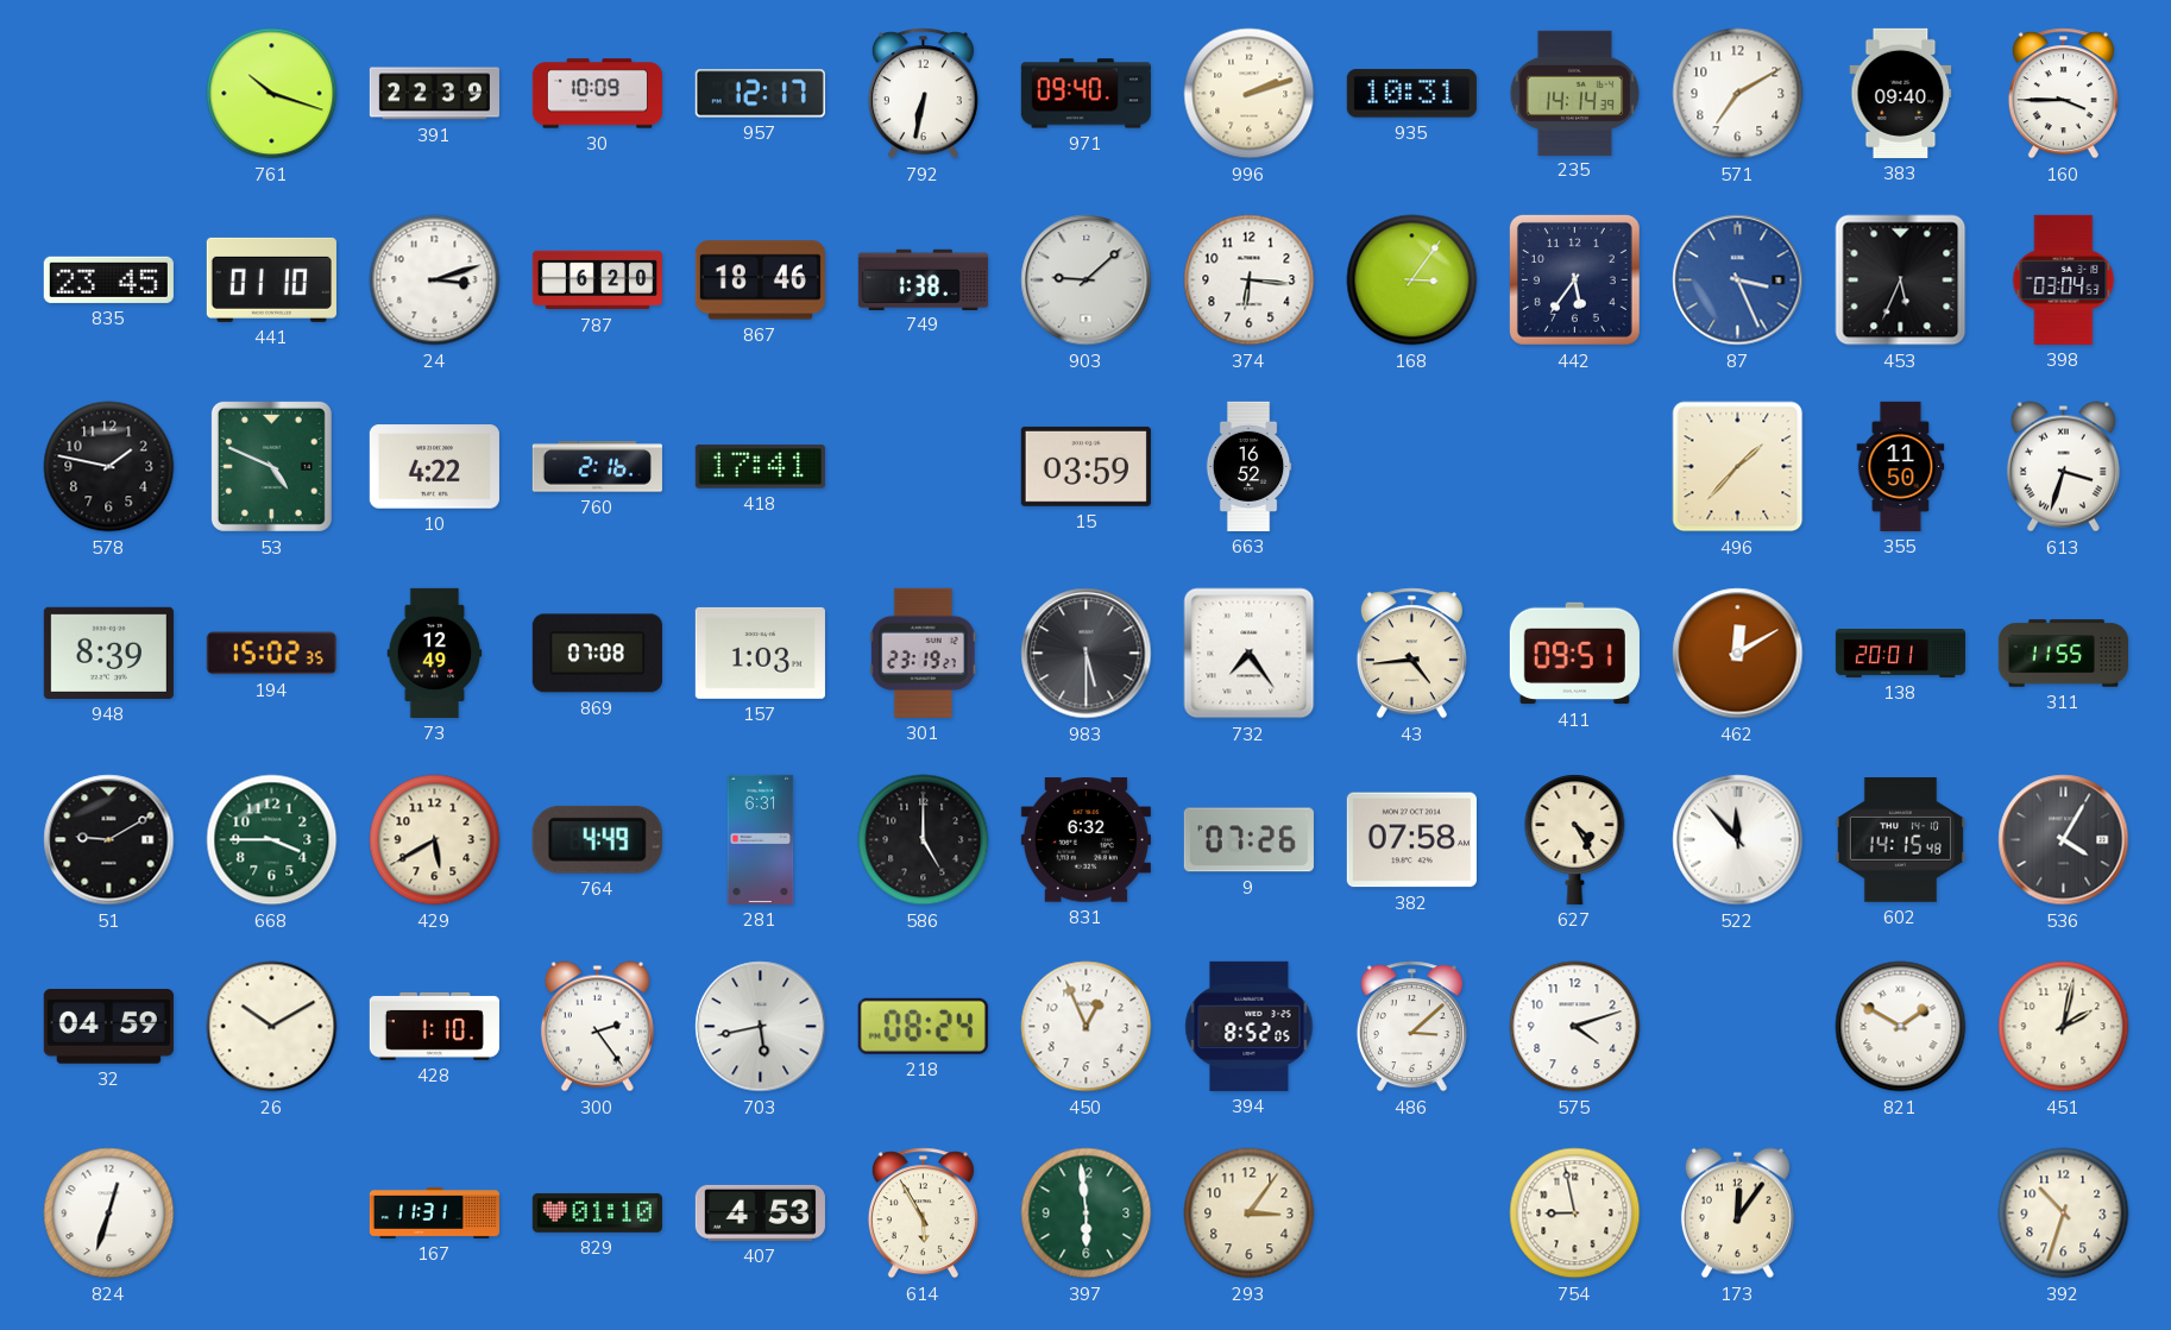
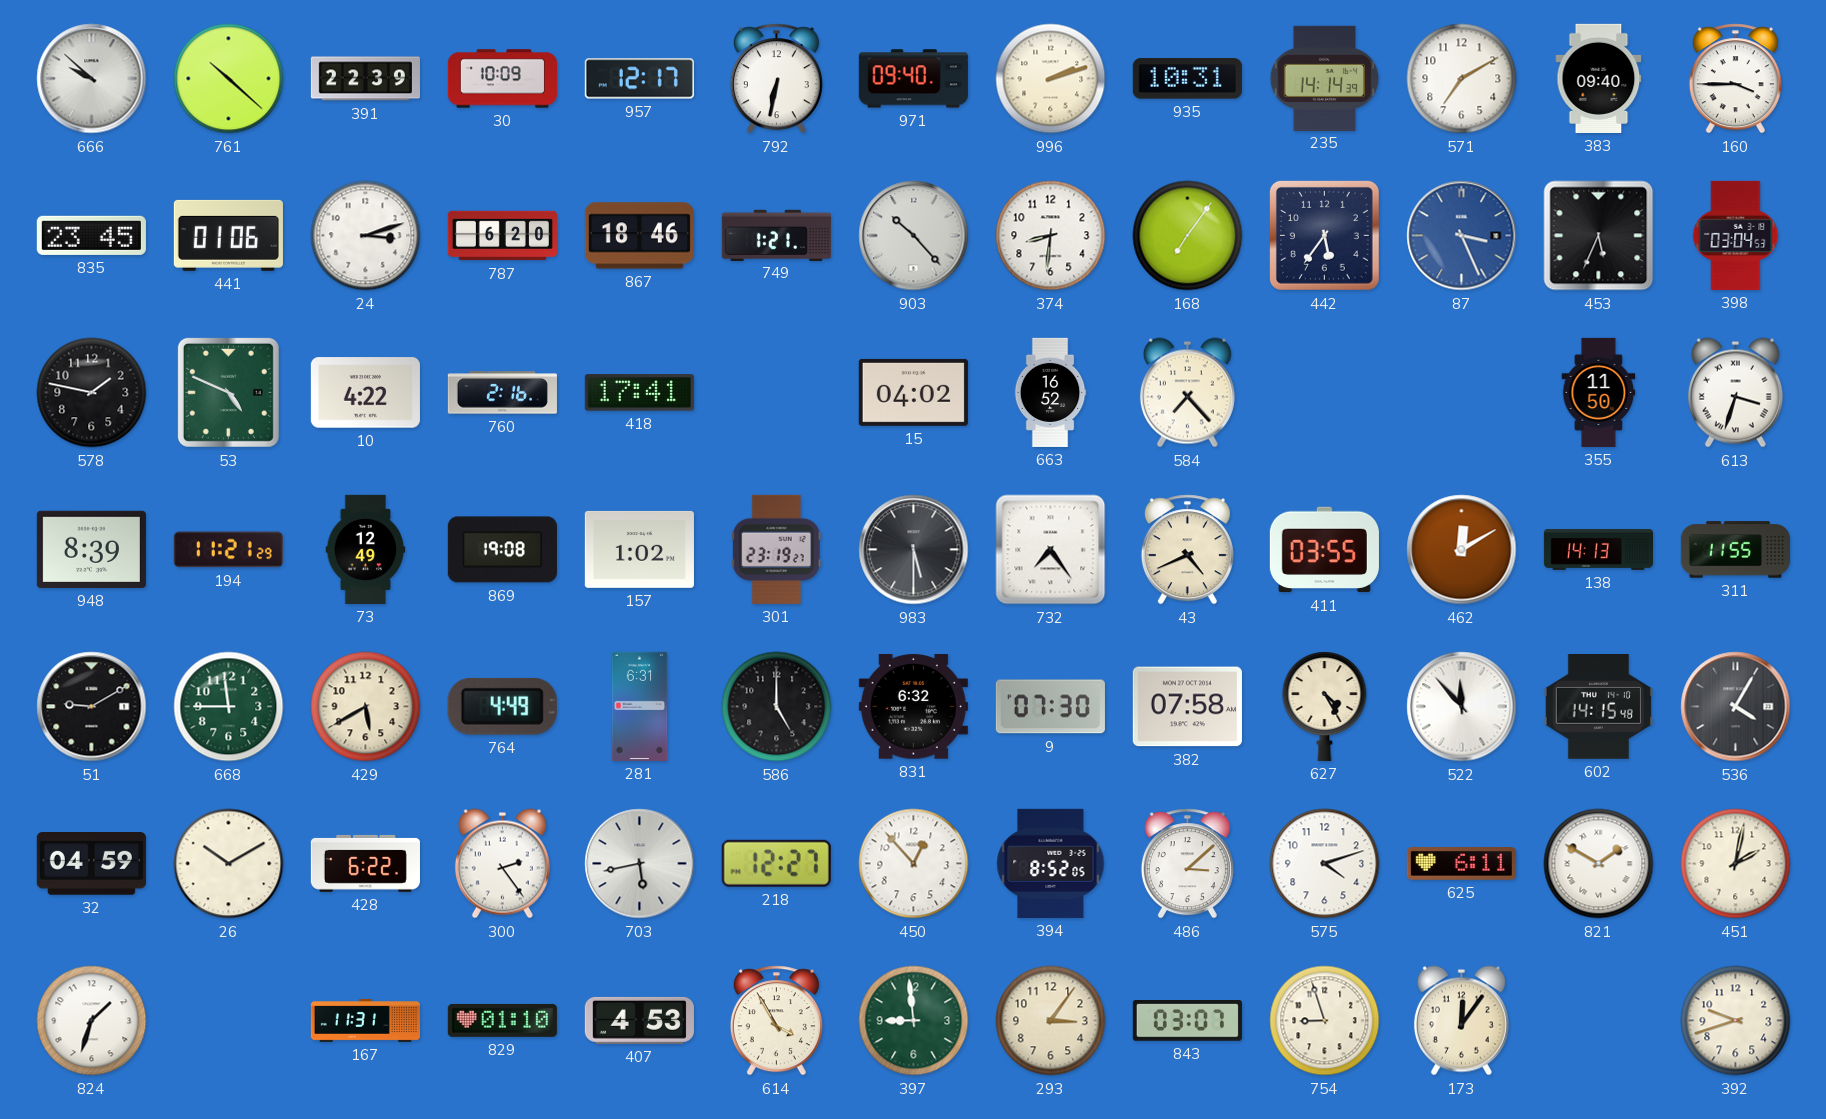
666: none -> 9:52
761: 10:18 -> 10:22
441: 01:10 -> 01:06
749: 1:38 -> 1:21
903: 9:08 -> 10:23
374: 6:16 -> 8:31
168: 3:06 -> 7:06
15: 03:59 -> 04:02
584: none -> 7:23
496: 1:37 -> none
194: 15:02 -> 11:21
869: 07:08 -> 19:08
157: 1:03 -> 1:02
43: 4:44 -> 4:41
411: 09:51 -> 03:55
138: 20:01 -> 14:13
668: 3:45 -> 11:45
9: 07:26 -> 07:30
428: 1:10 -> 6:22
218: 08:24 -> 12:27
450: 12:56 -> 12:53
625: none -> 6:11
824: 12:33 -> 1:33
614: 5:55 -> 3:55
397: 5:59 -> 8:59
843: none -> 03:07
754: 8:58 -> 8:57
392: 10:33 -> 9:42
